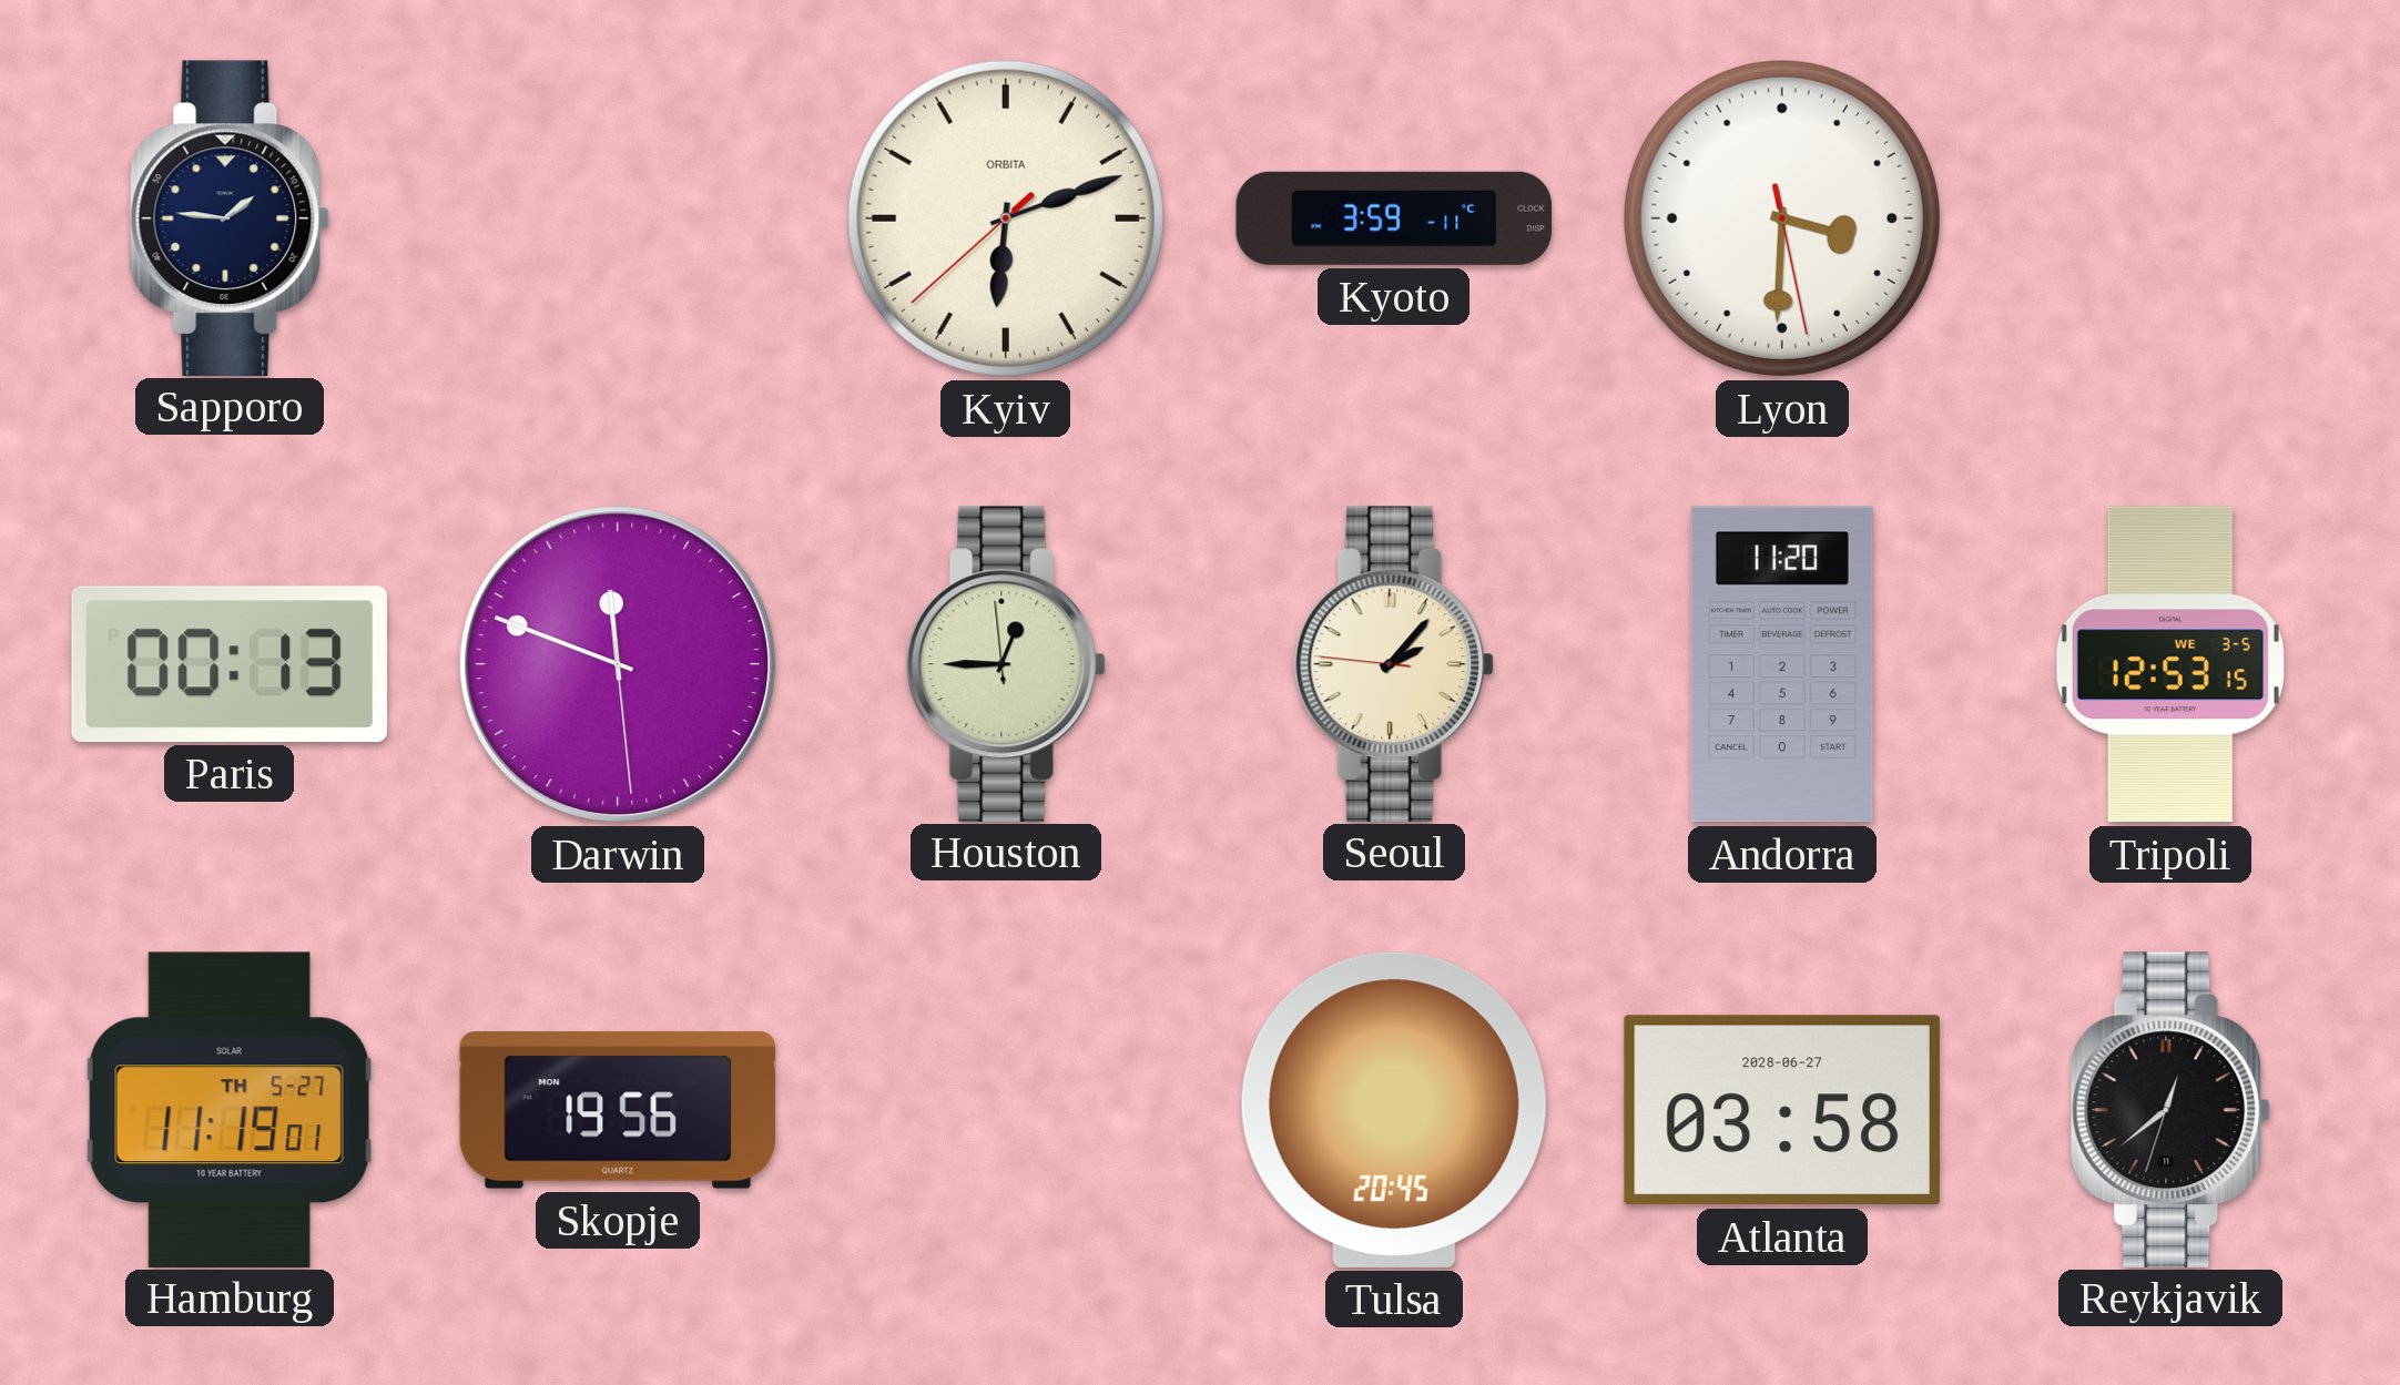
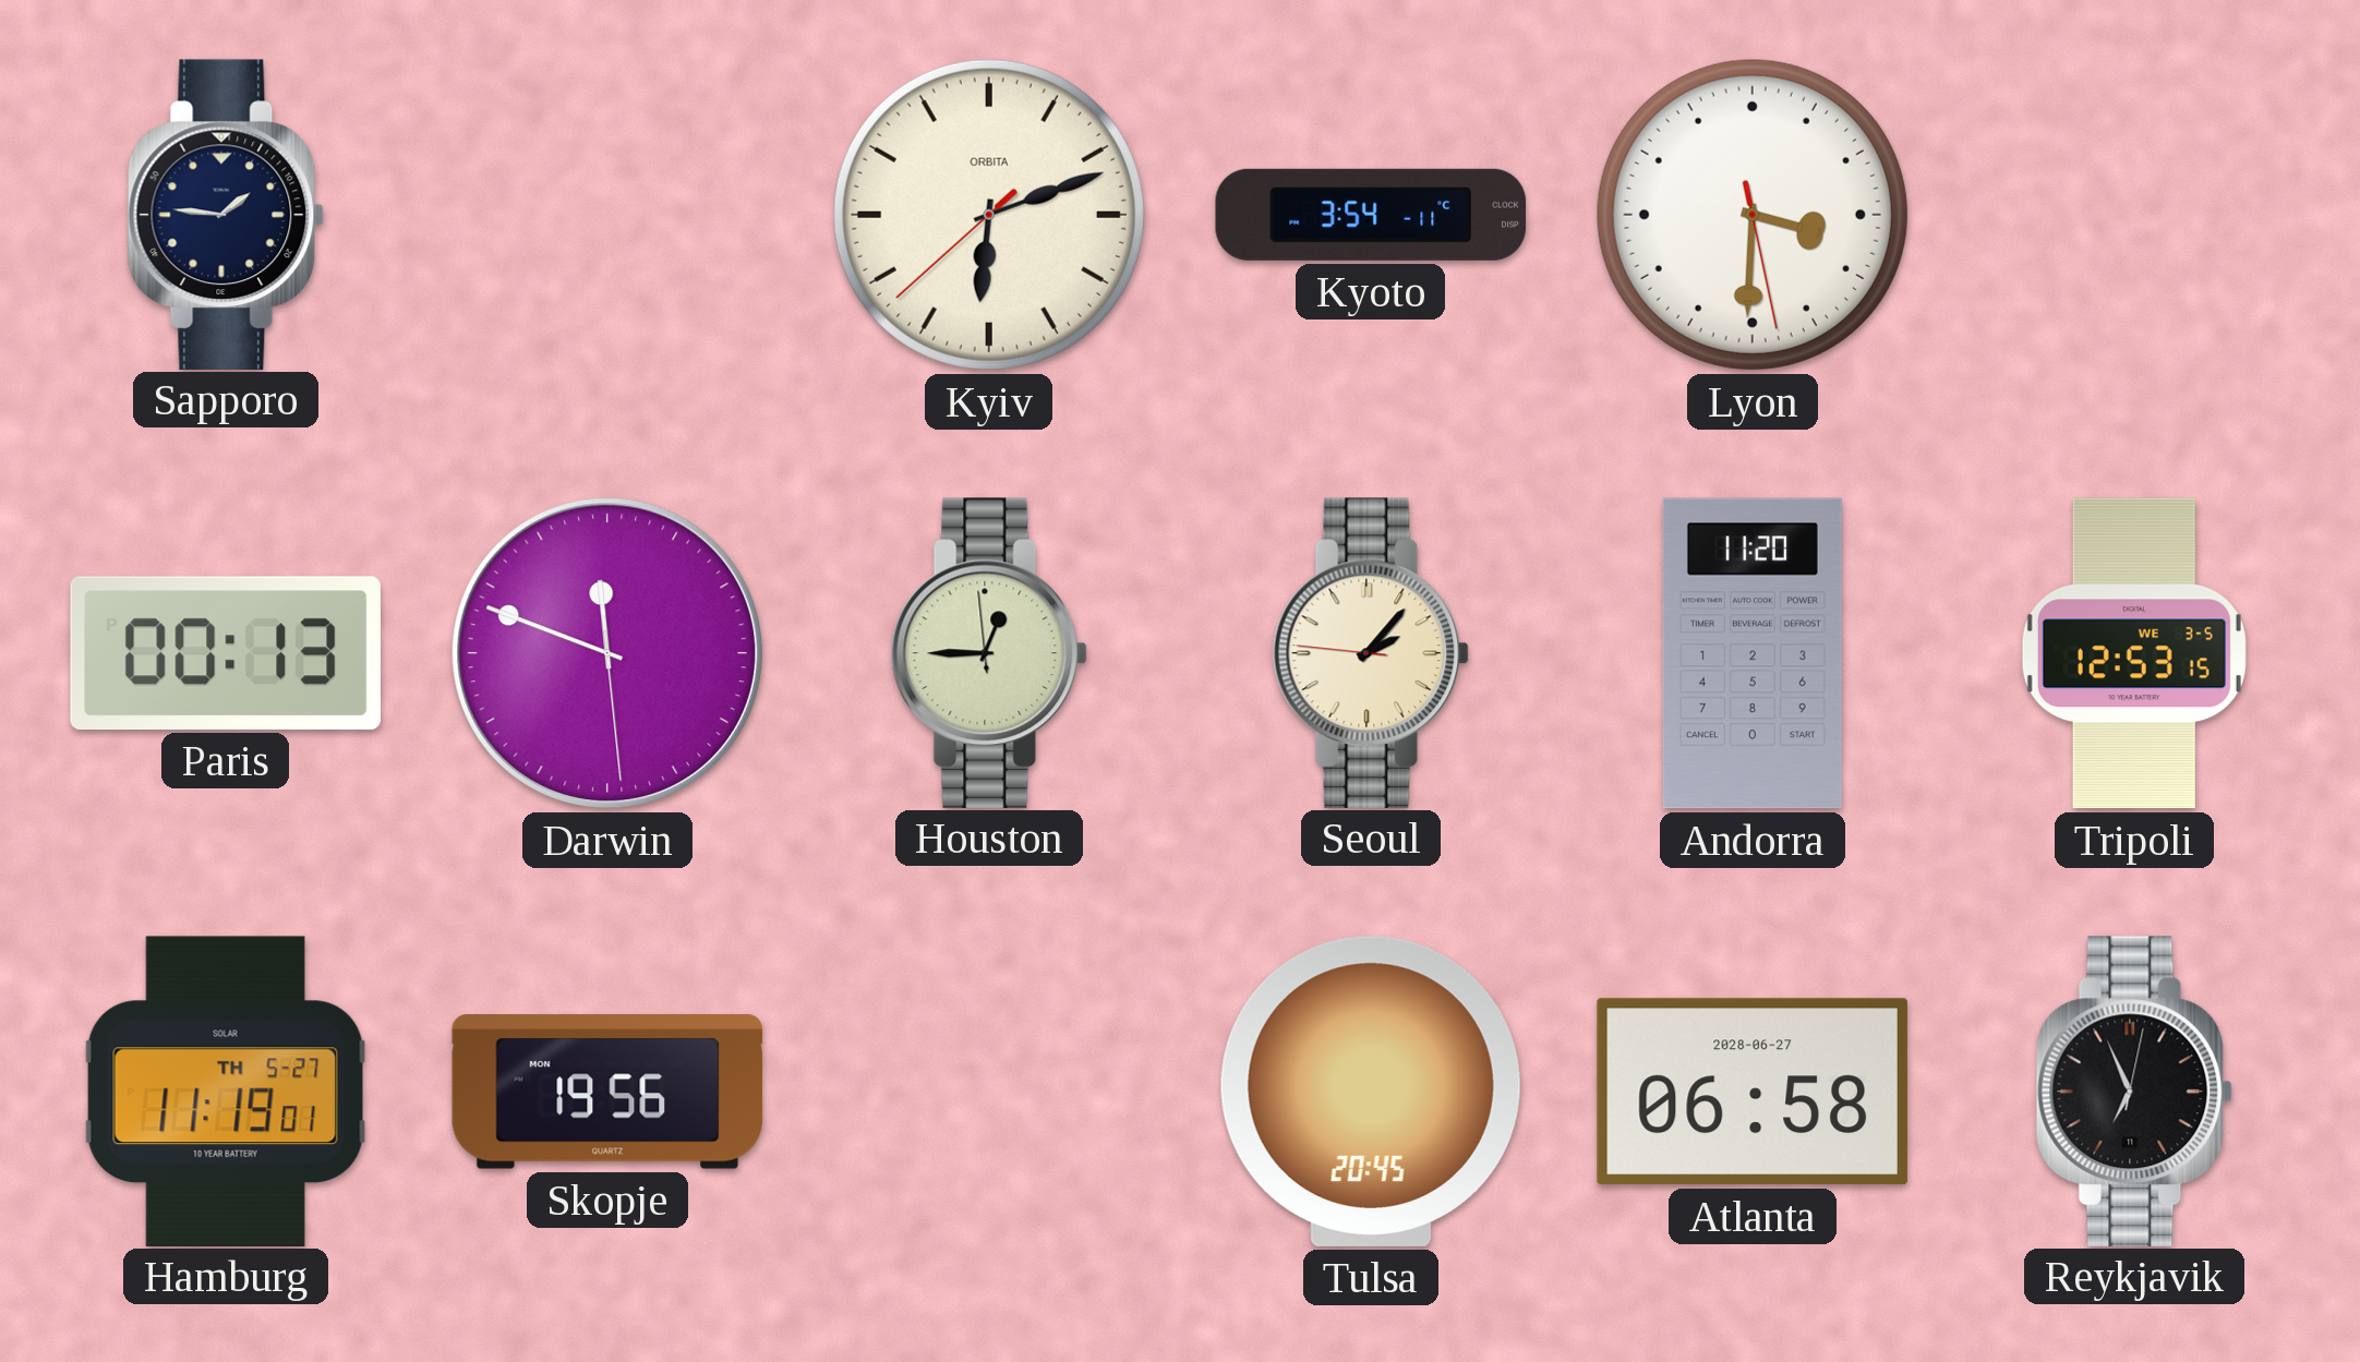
Kyoto: 3:59 -> 3:54
Atlanta: 03:58 -> 06:58
Reykjavik: 12:38 -> 6:56
